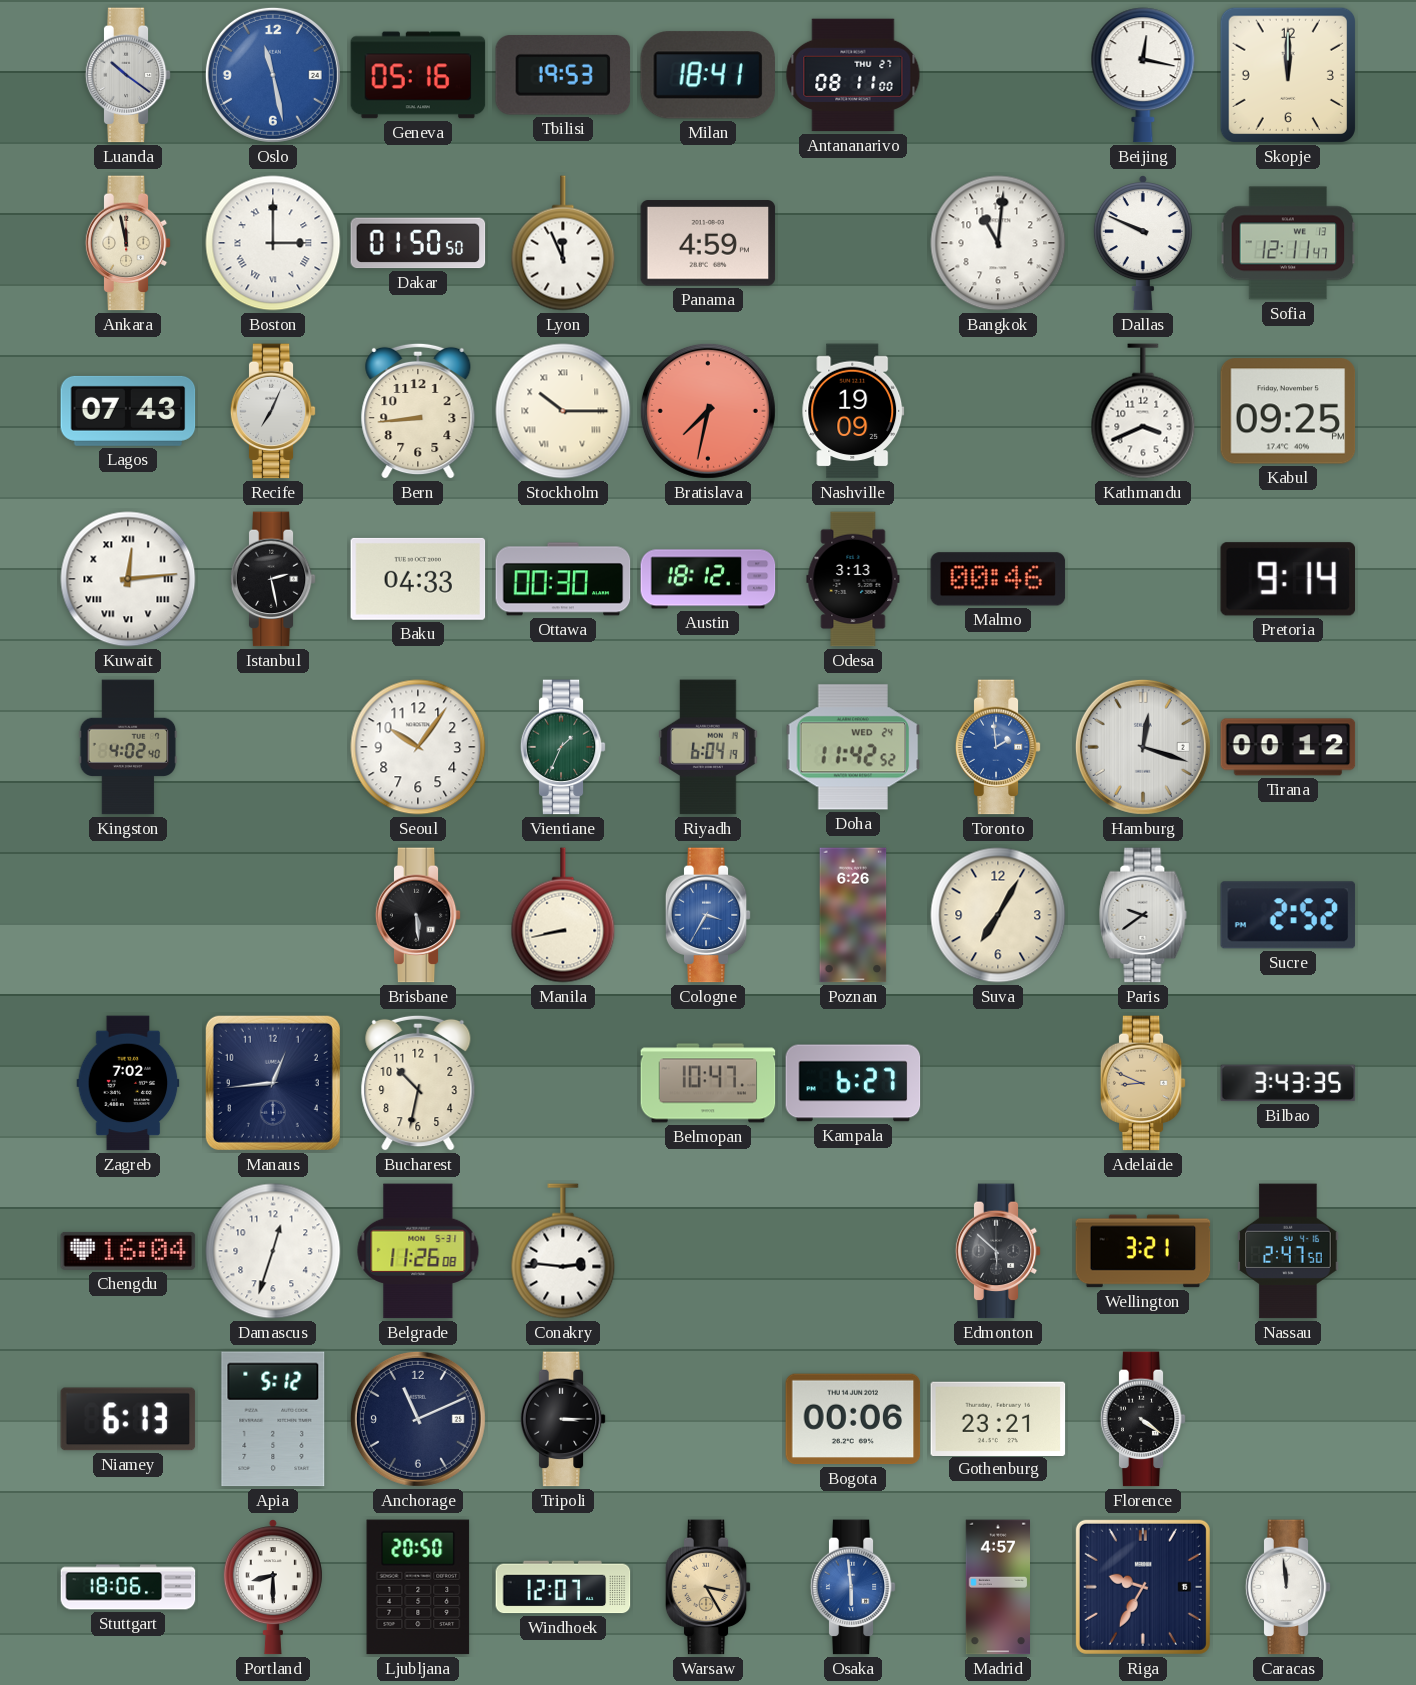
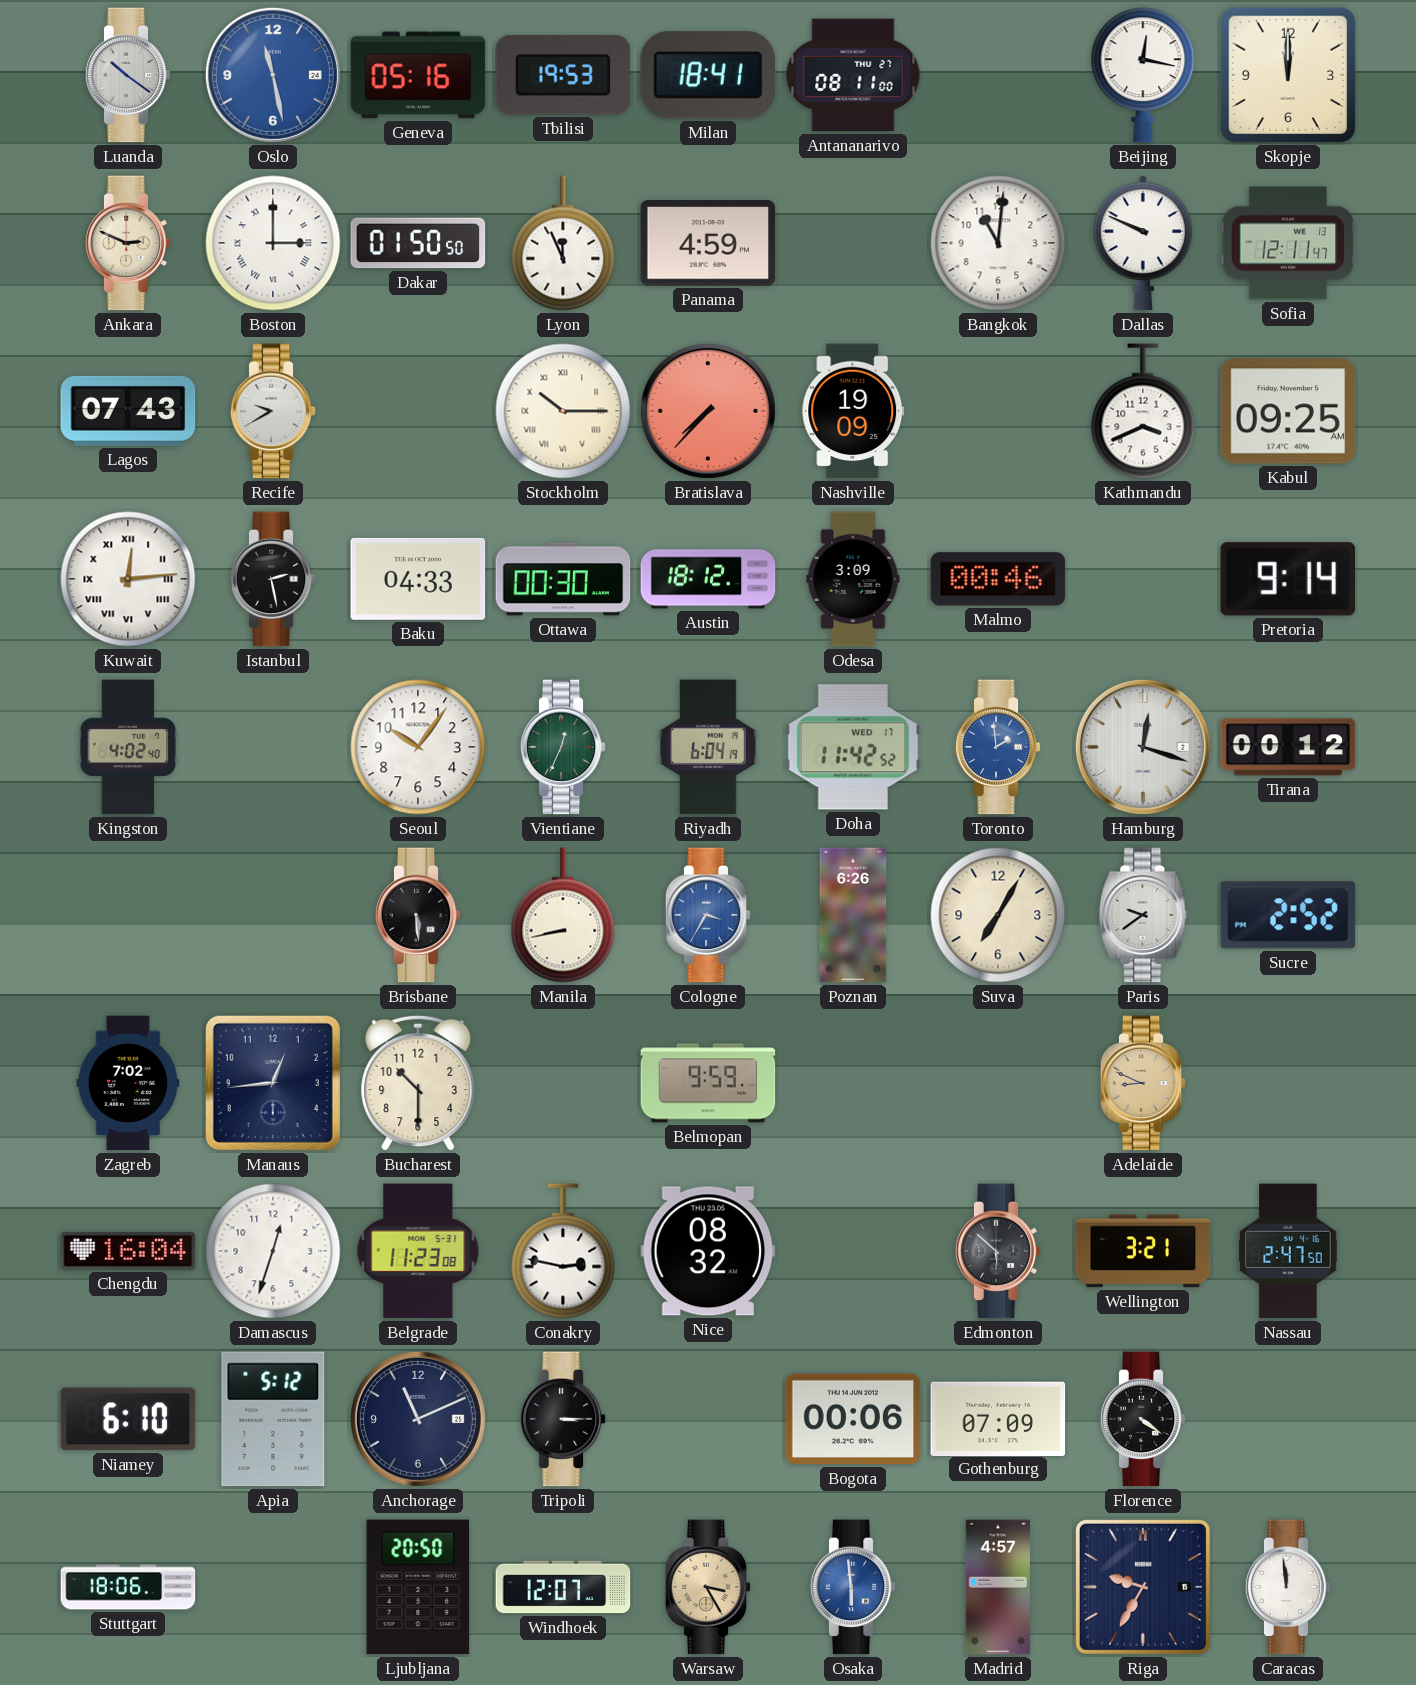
Ankara: 11:58 -> 2:49
Recife: 7:04 -> 9:40
Bern: 8:44 -> none
Bratislava: 7:32 -> 7:37
Kabul: 09:25 PM -> 09:25 AM
Odesa: 3:13 -> 3:09
Vientiane: 1:34 -> 12:34
Doha date: WED 24 -> WED 17
Bucharest: 10:32 -> 10:30
Belmopan: 10:47 -> 9:59
Kampala: 6:27 -> none
Bilbao: 3:43 -> none
Belgrade: 11:26 -> 11:23
Conakry: 2:46 -> 2:47
Nice: none -> 08:32
Niamey: 6:13 -> 6:10
Gothenburg: 23:21 -> 07:09
Portland: 8:30 -> none
